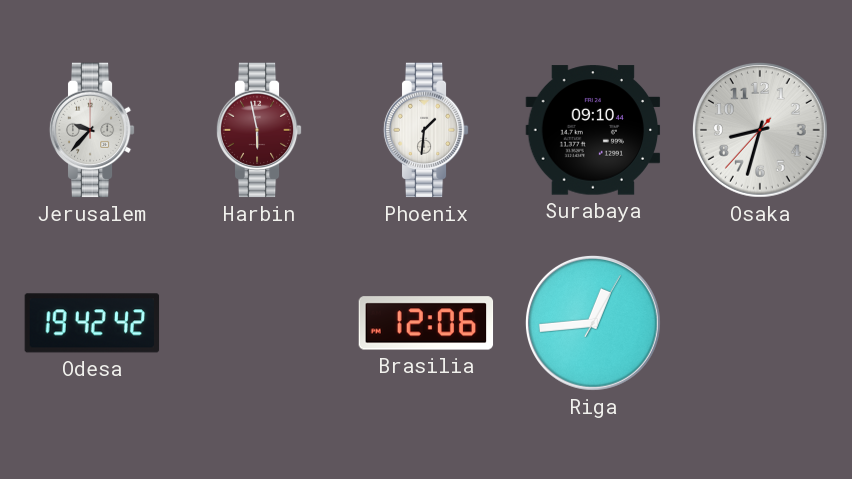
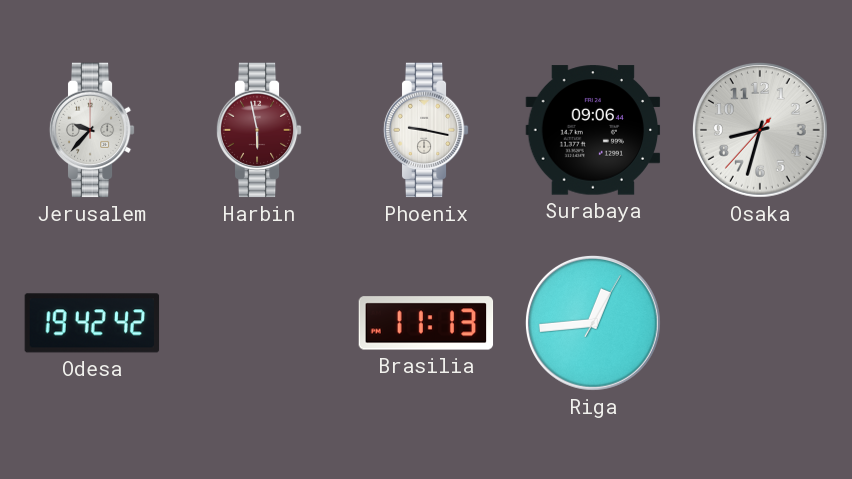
Phoenix: 1:31 -> 9:17
Surabaya: 09:10 -> 09:06
Brasilia: 12:06 -> 11:13
